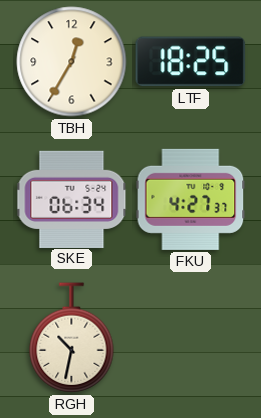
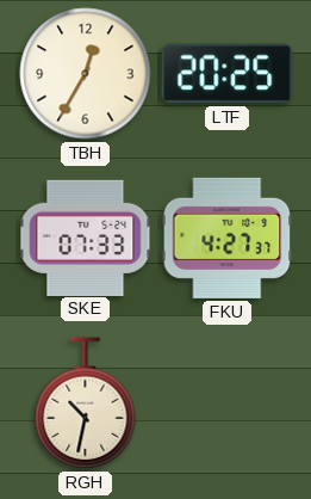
LTF: 18:25 -> 20:25
SKE: 06:34 -> 07:33
